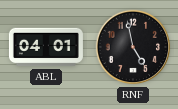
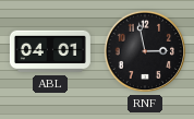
RNF: 4:58 -> 2:58
